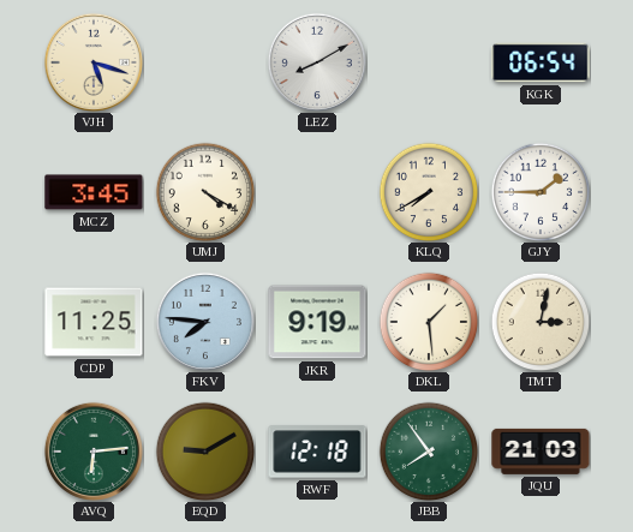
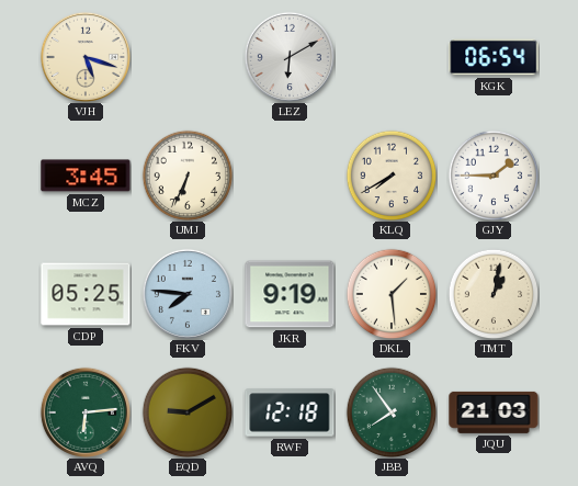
LEZ: 8:10 -> 6:10
UMJ: 4:20 -> 6:34
CDP: 11:25 -> 05:25
TMT: 3:02 -> 1:02
